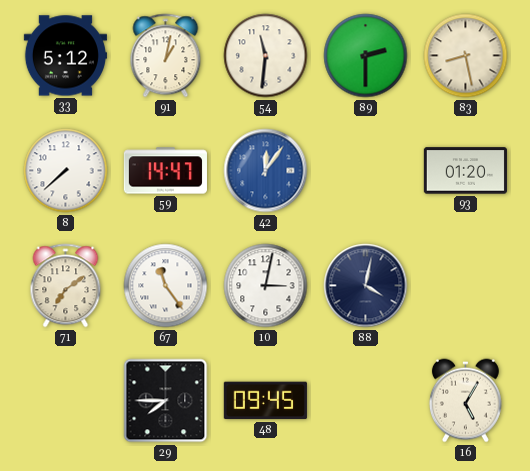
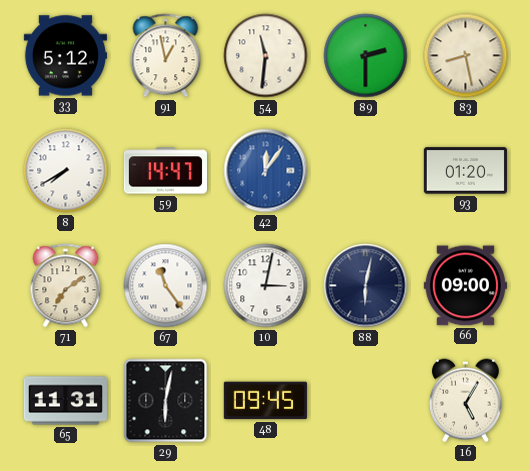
91: 1:02 -> 12:58
8: 7:38 -> 7:40
88: 4:02 -> 6:02
66: none -> 09:00
65: none -> 11:31
29: 7:45 -> 6:02
